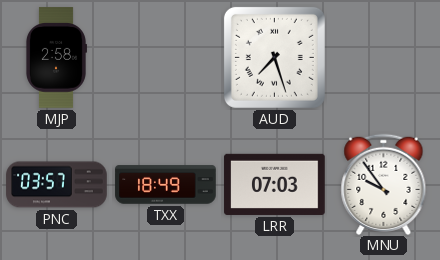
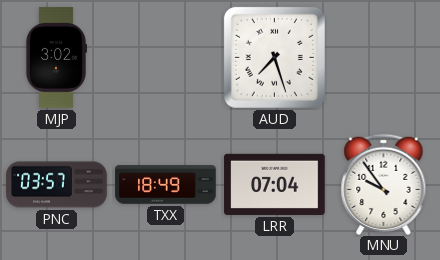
MJP: 2:58 -> 3:02
LRR: 07:03 -> 07:04
